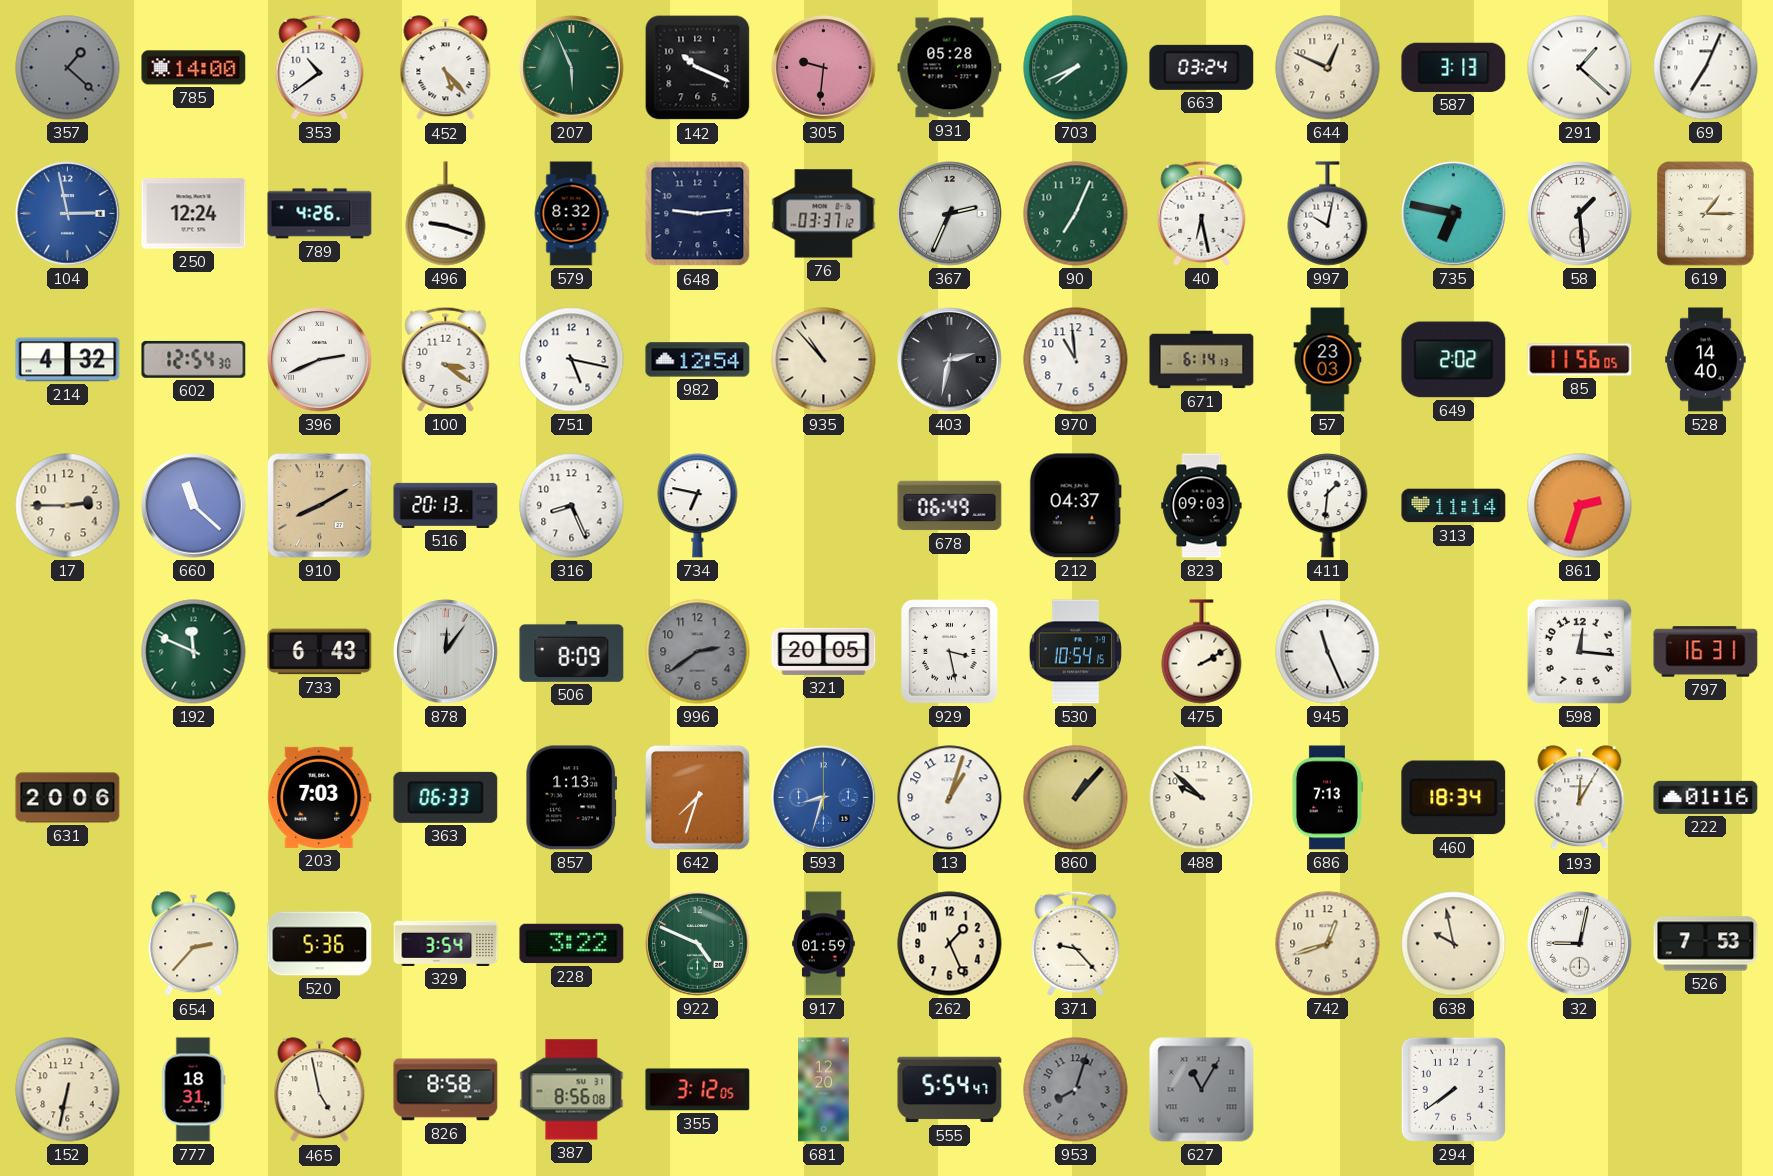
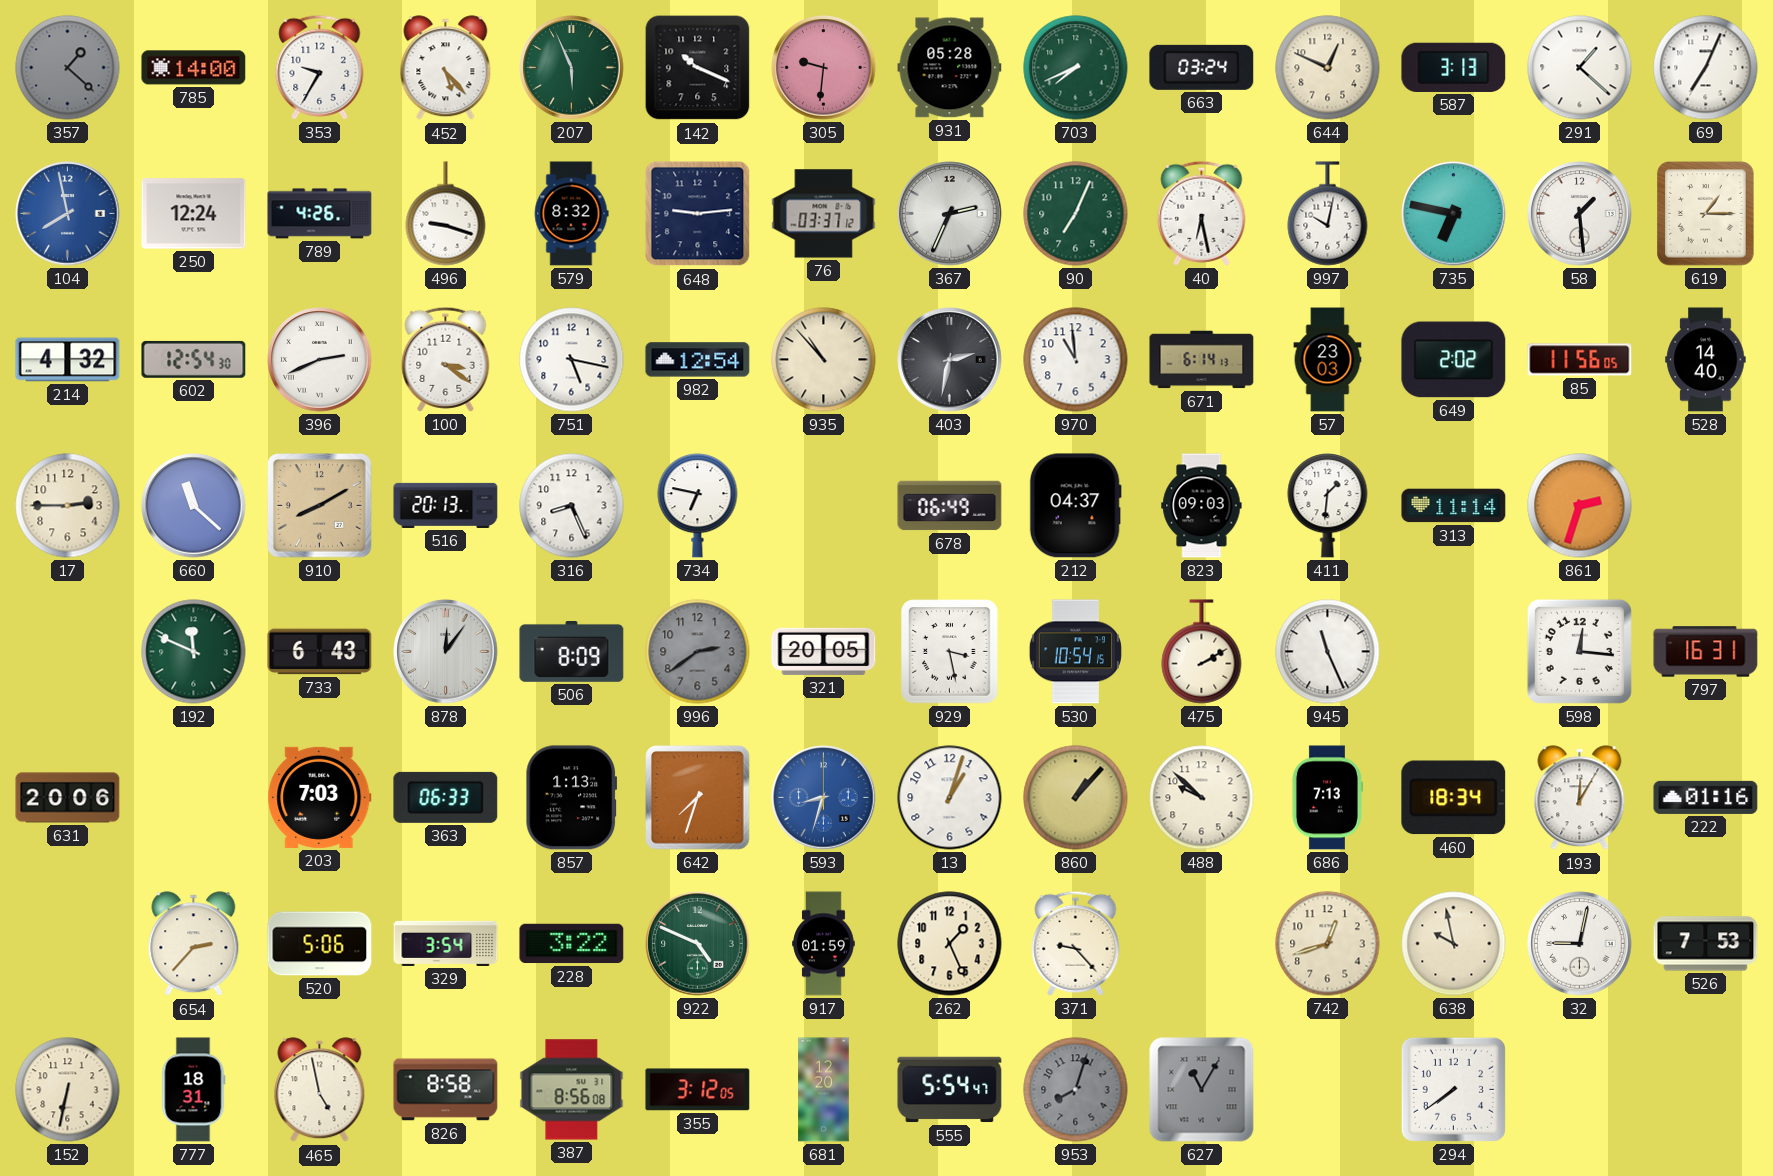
353: 10:39 -> 9:35
104: 2:58 -> 7:58
520: 5:36 -> 5:06
